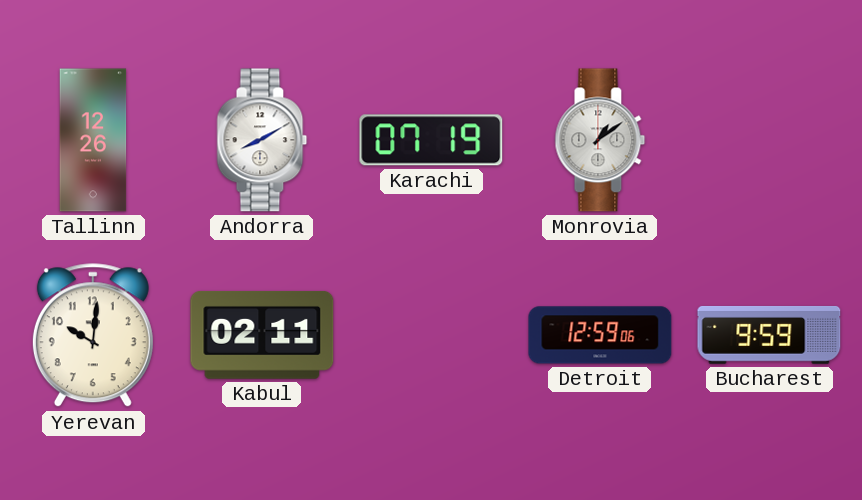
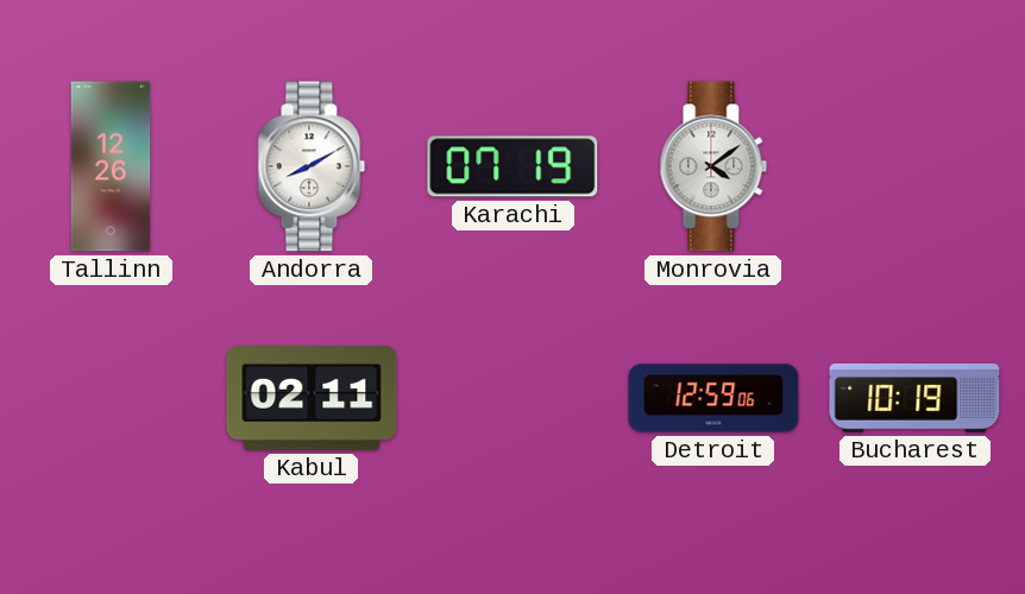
Monrovia: 1:09 -> 4:09
Yerevan: 10:01 -> none
Bucharest: 9:59 -> 10:19
